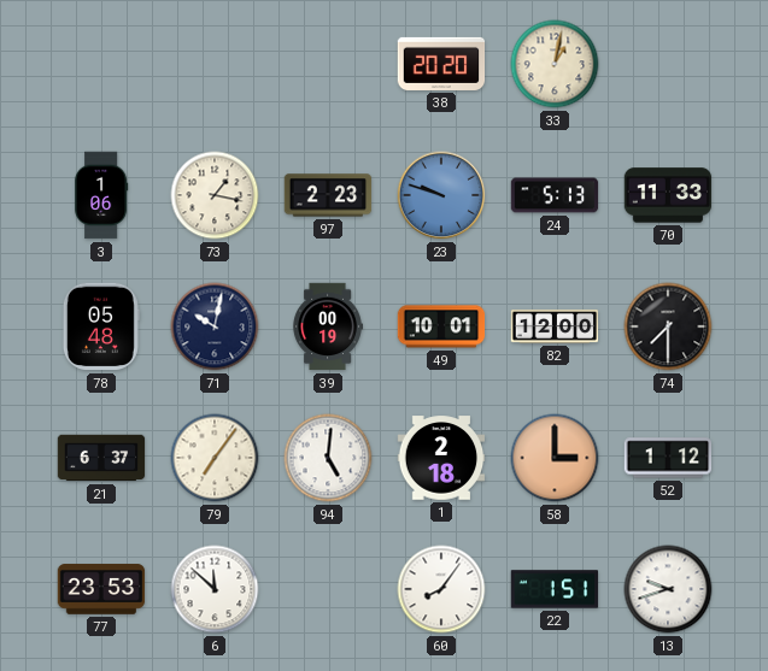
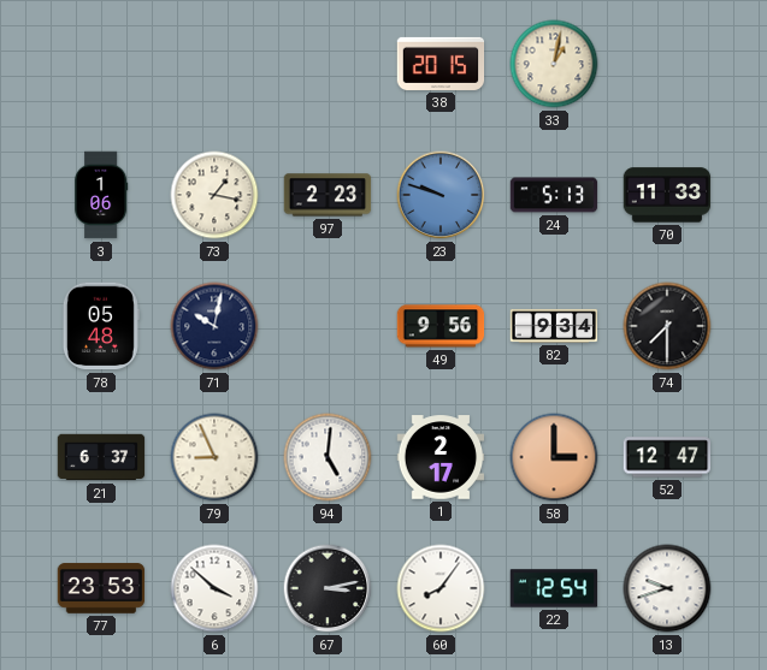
38: 20:20 -> 20:15
39: 00:19 -> none
49: 10:01 -> 9:56
82: 12:00 -> 9:34
79: 7:06 -> 8:56
1: 2:18 -> 2:17
52: 1:12 -> 12:47
6: 11:52 -> 3:52
67: none -> 3:13
22: 1:51 -> 12:54
